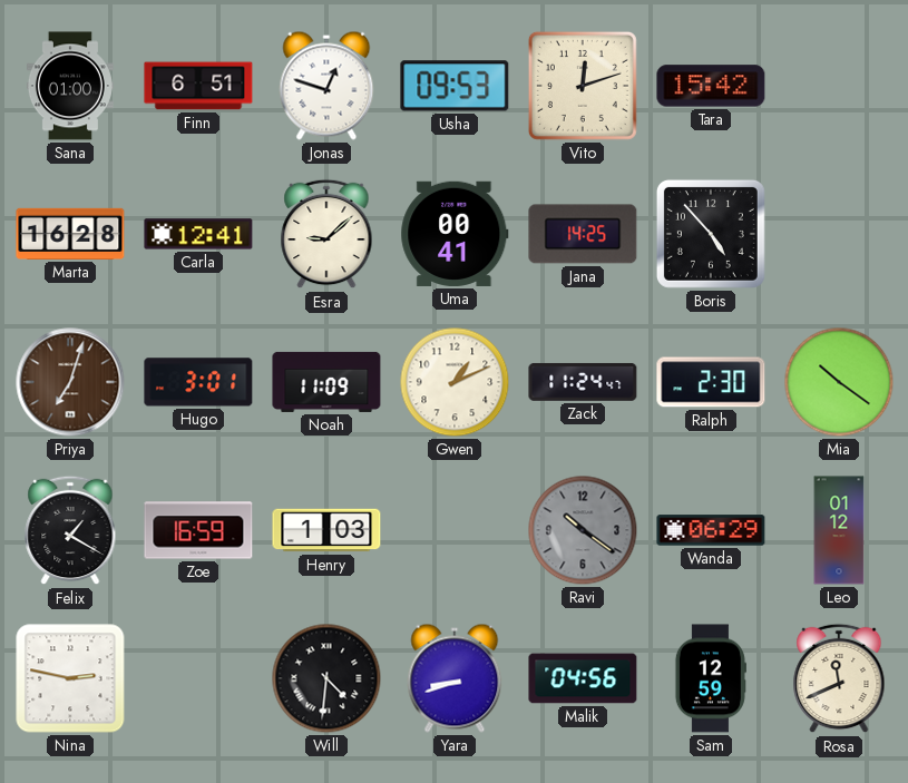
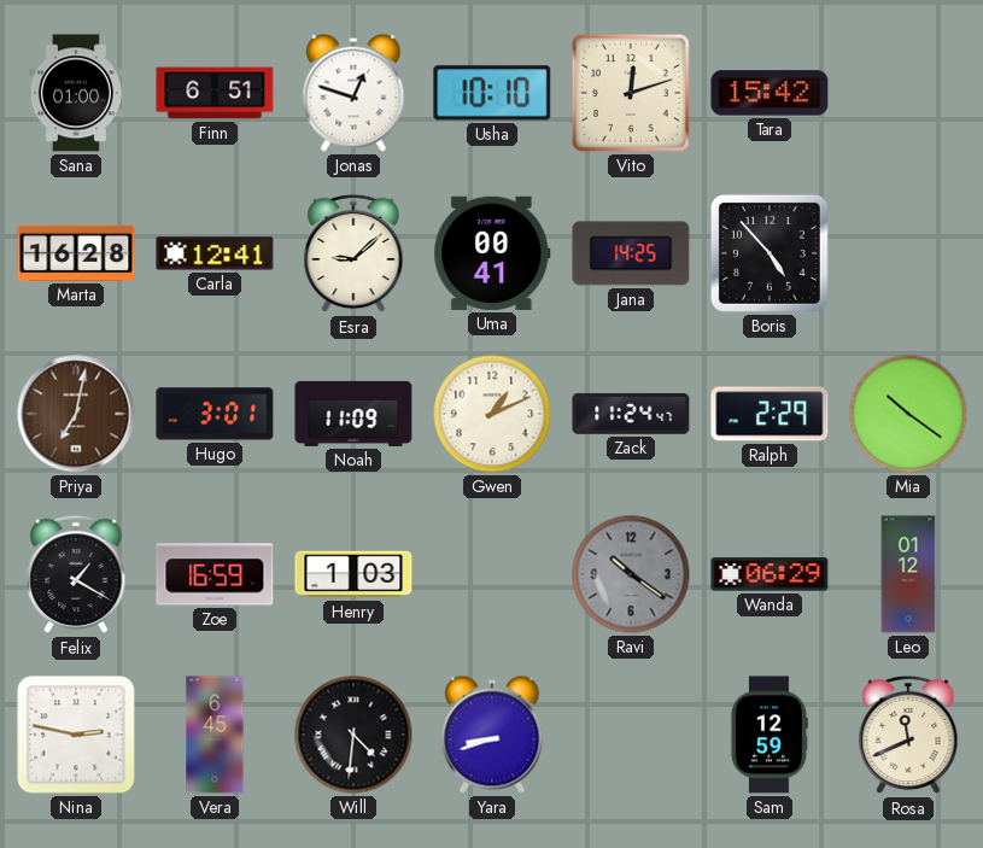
Usha: 09:53 -> 10:10
Priya: 7:03 -> 7:02
Ralph: 2:30 -> 2:29
Vera: none -> 6:45
Malik: 04:56 -> none
